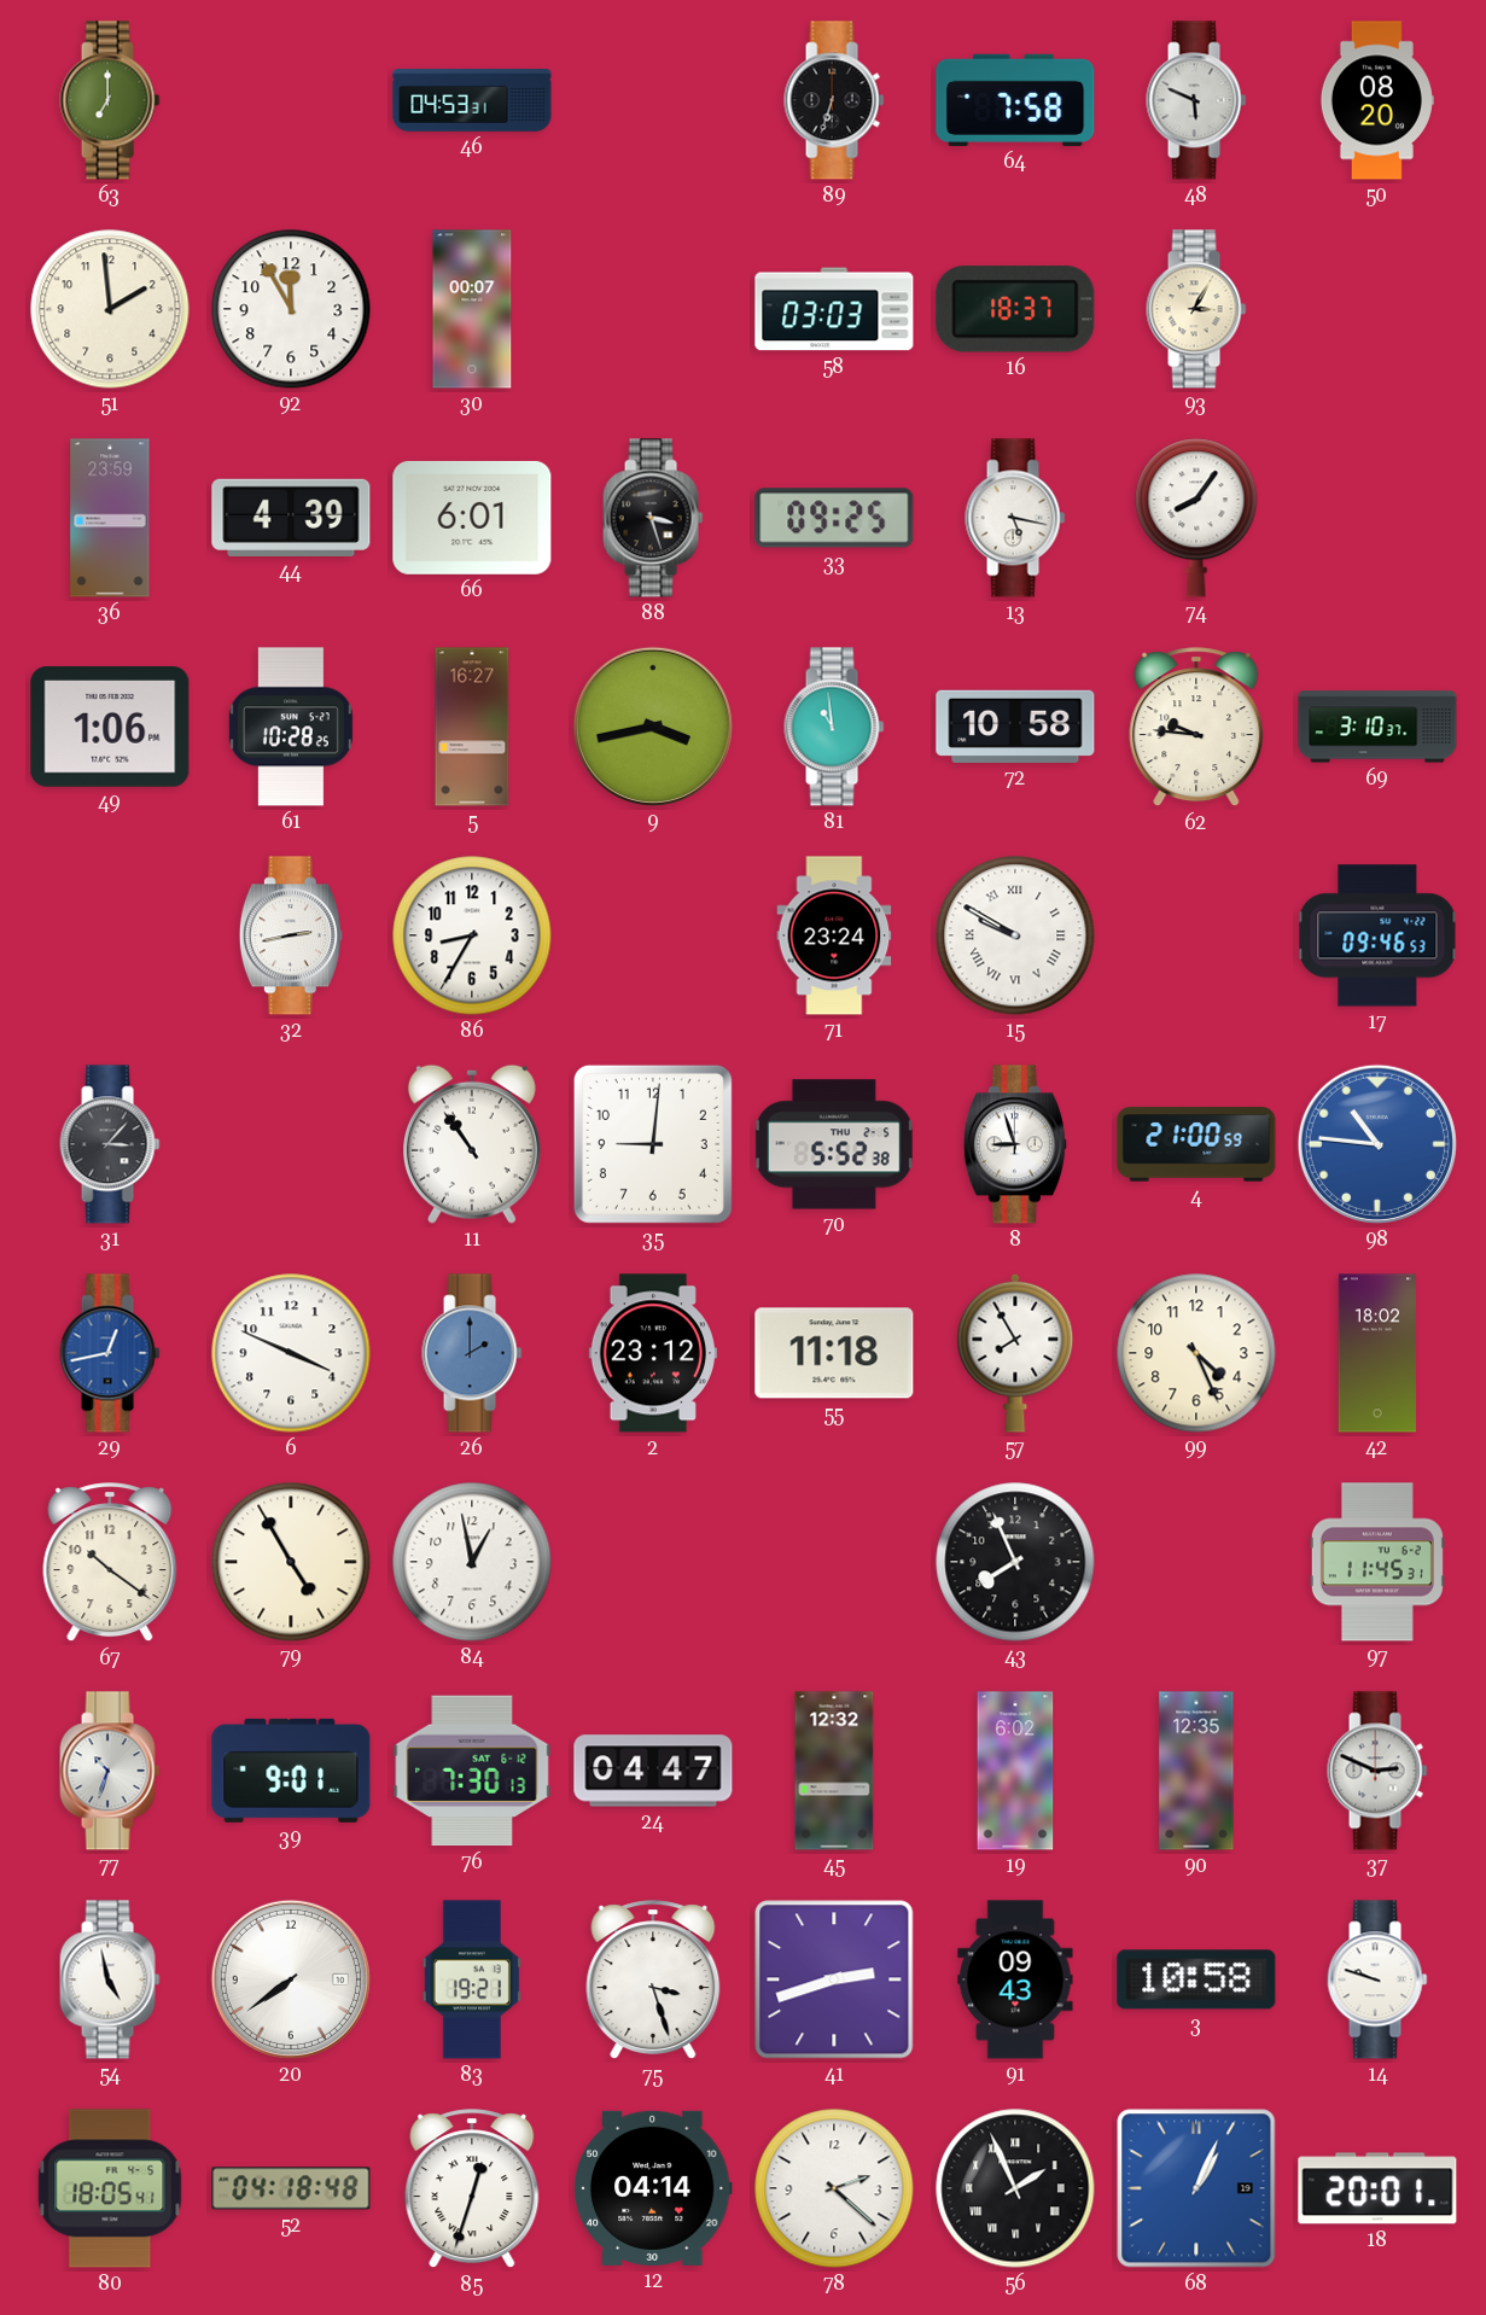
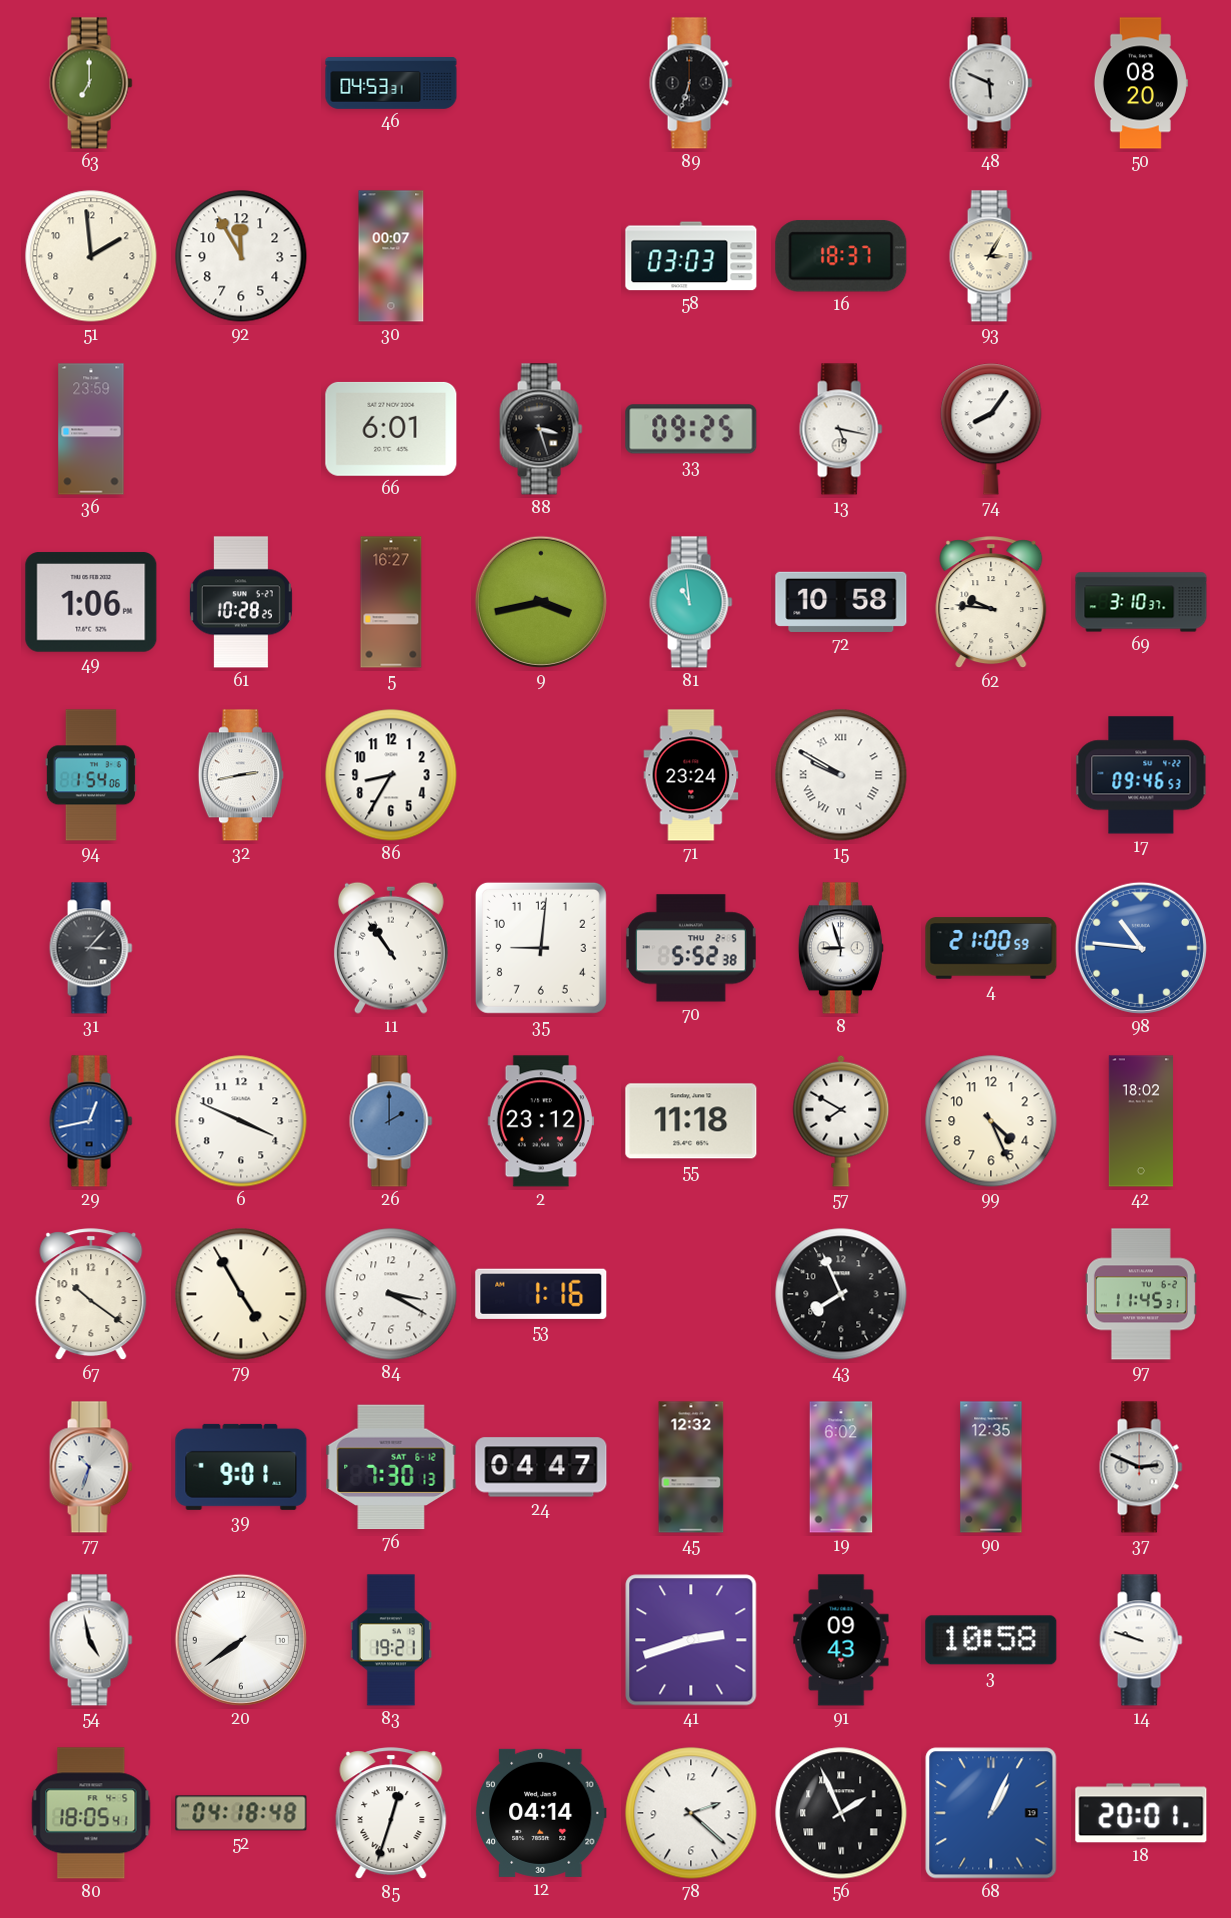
64: 7:58 -> none
44: 4:39 -> none
94: none -> 1:54
57: 7:55 -> 7:50
84: 12:58 -> 3:20
53: none -> 1:16
75: 3:27 -> none
